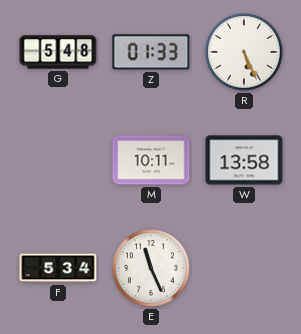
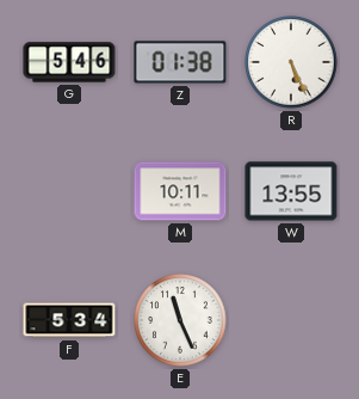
G: 5:48 -> 5:46
Z: 01:33 -> 01:38
W: 13:58 -> 13:55
